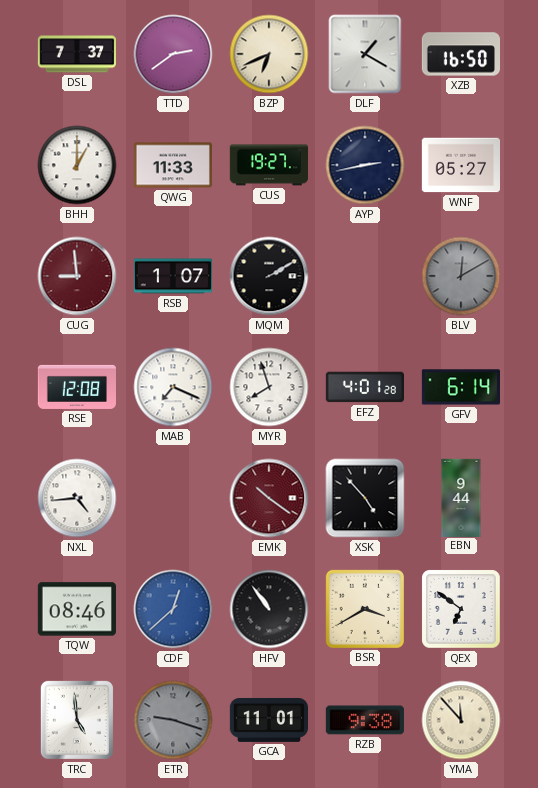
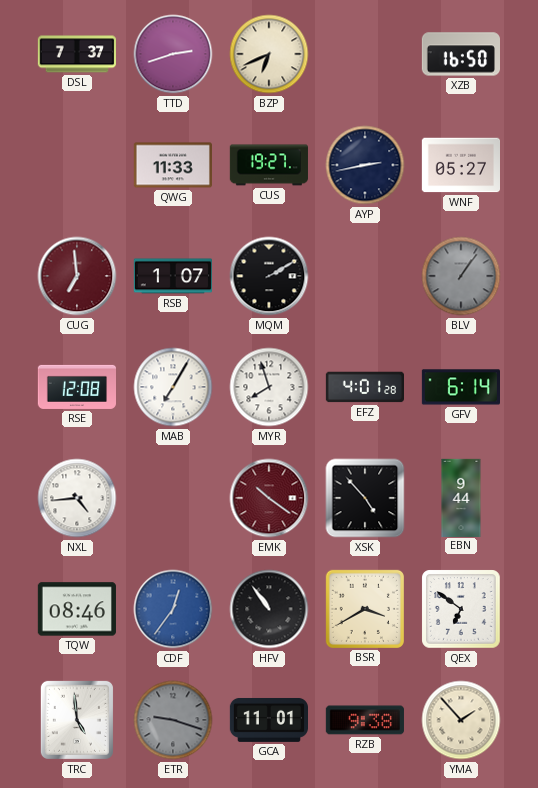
TTD: 2:39 -> 2:42
DLF: 1:20 -> none
BHH: 1:00 -> none
CUG: 8:59 -> 6:59
BLV: 12:10 -> 1:06
MAB: 7:19 -> 7:05
CDF: 12:38 -> 12:36
YMA: 11:53 -> 1:53
